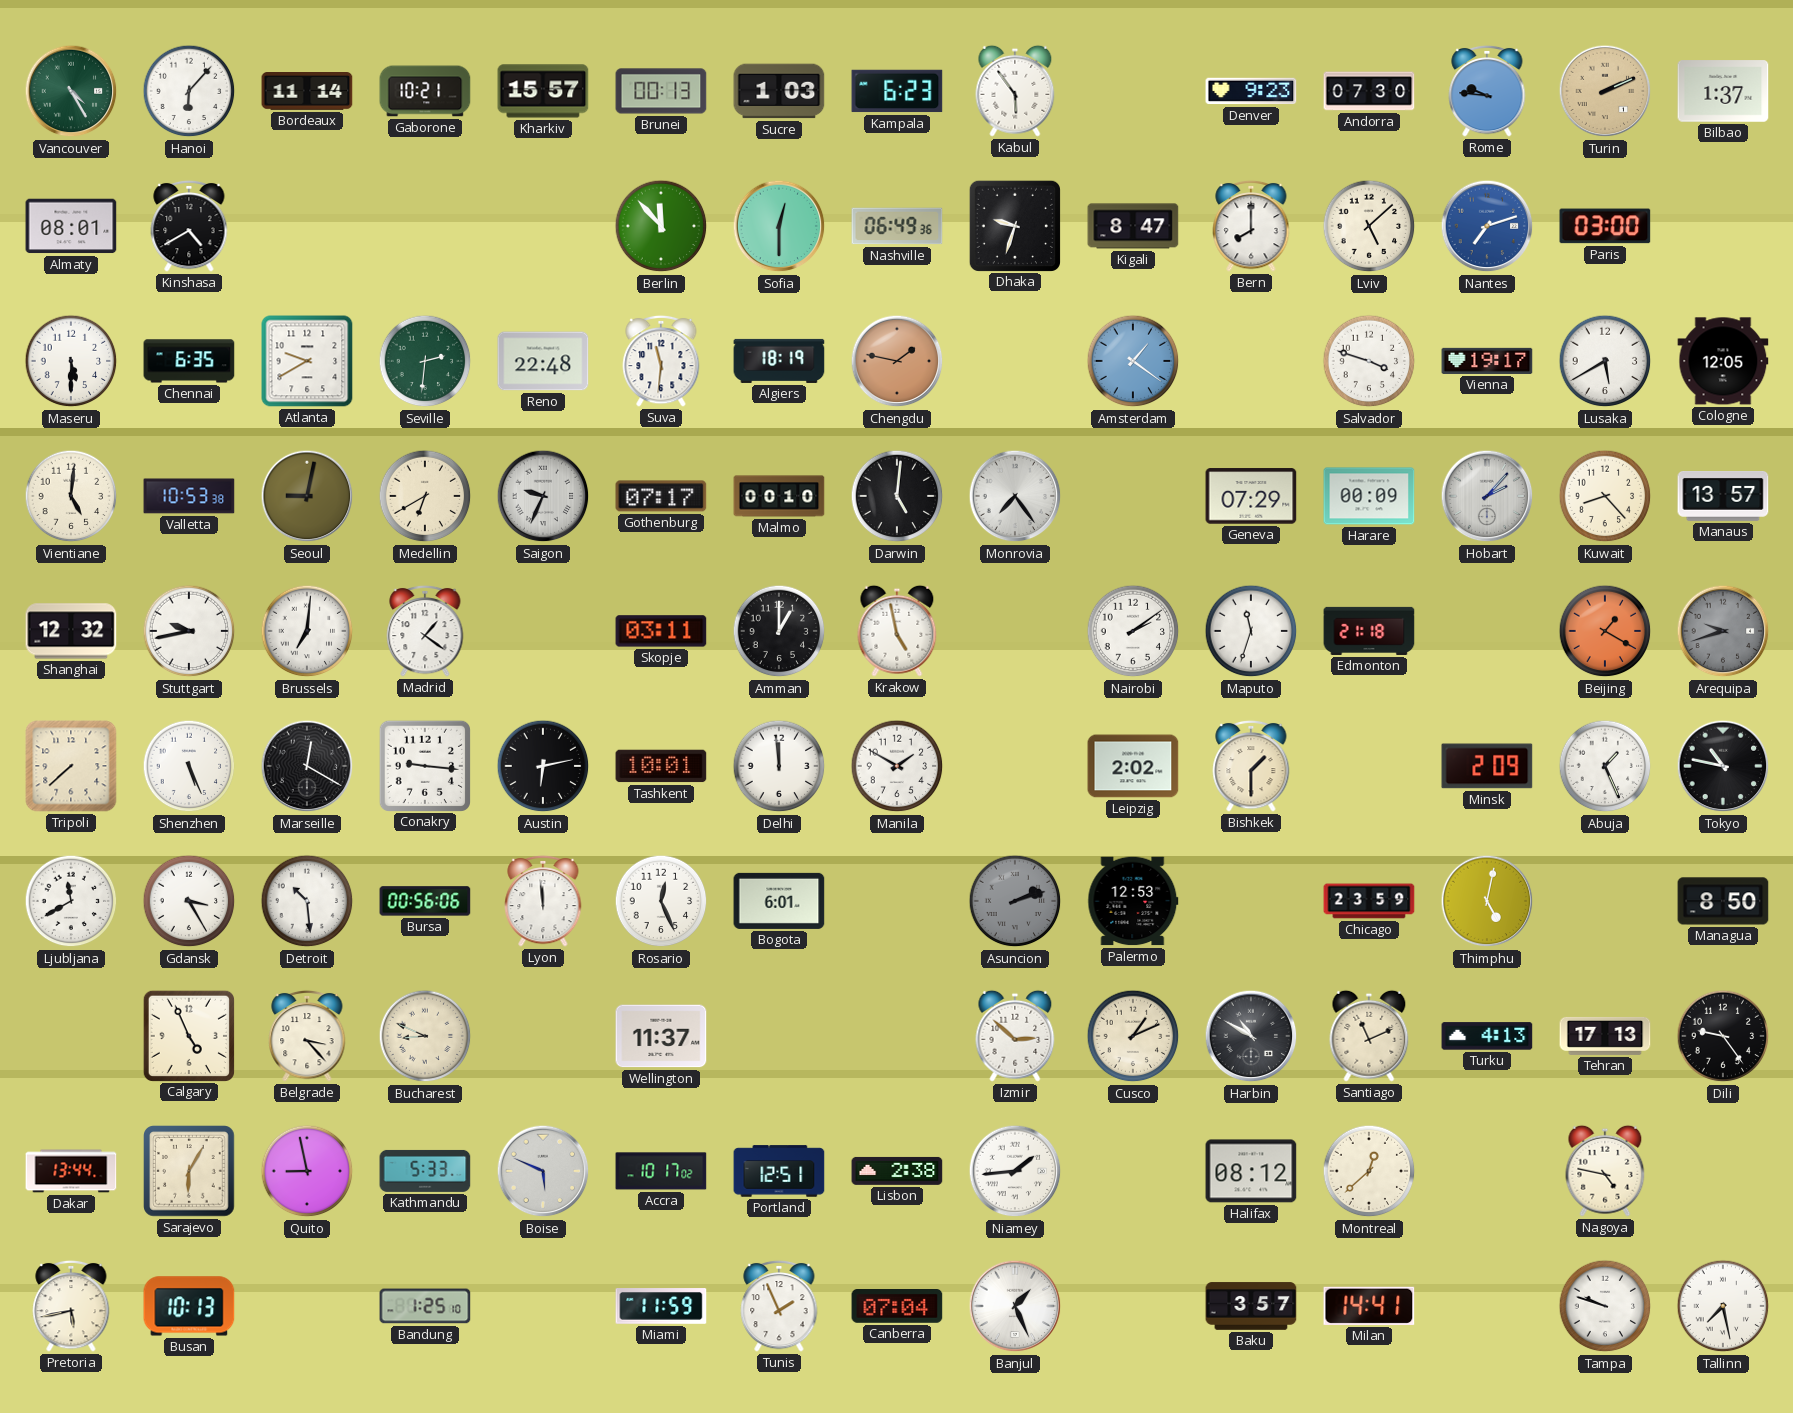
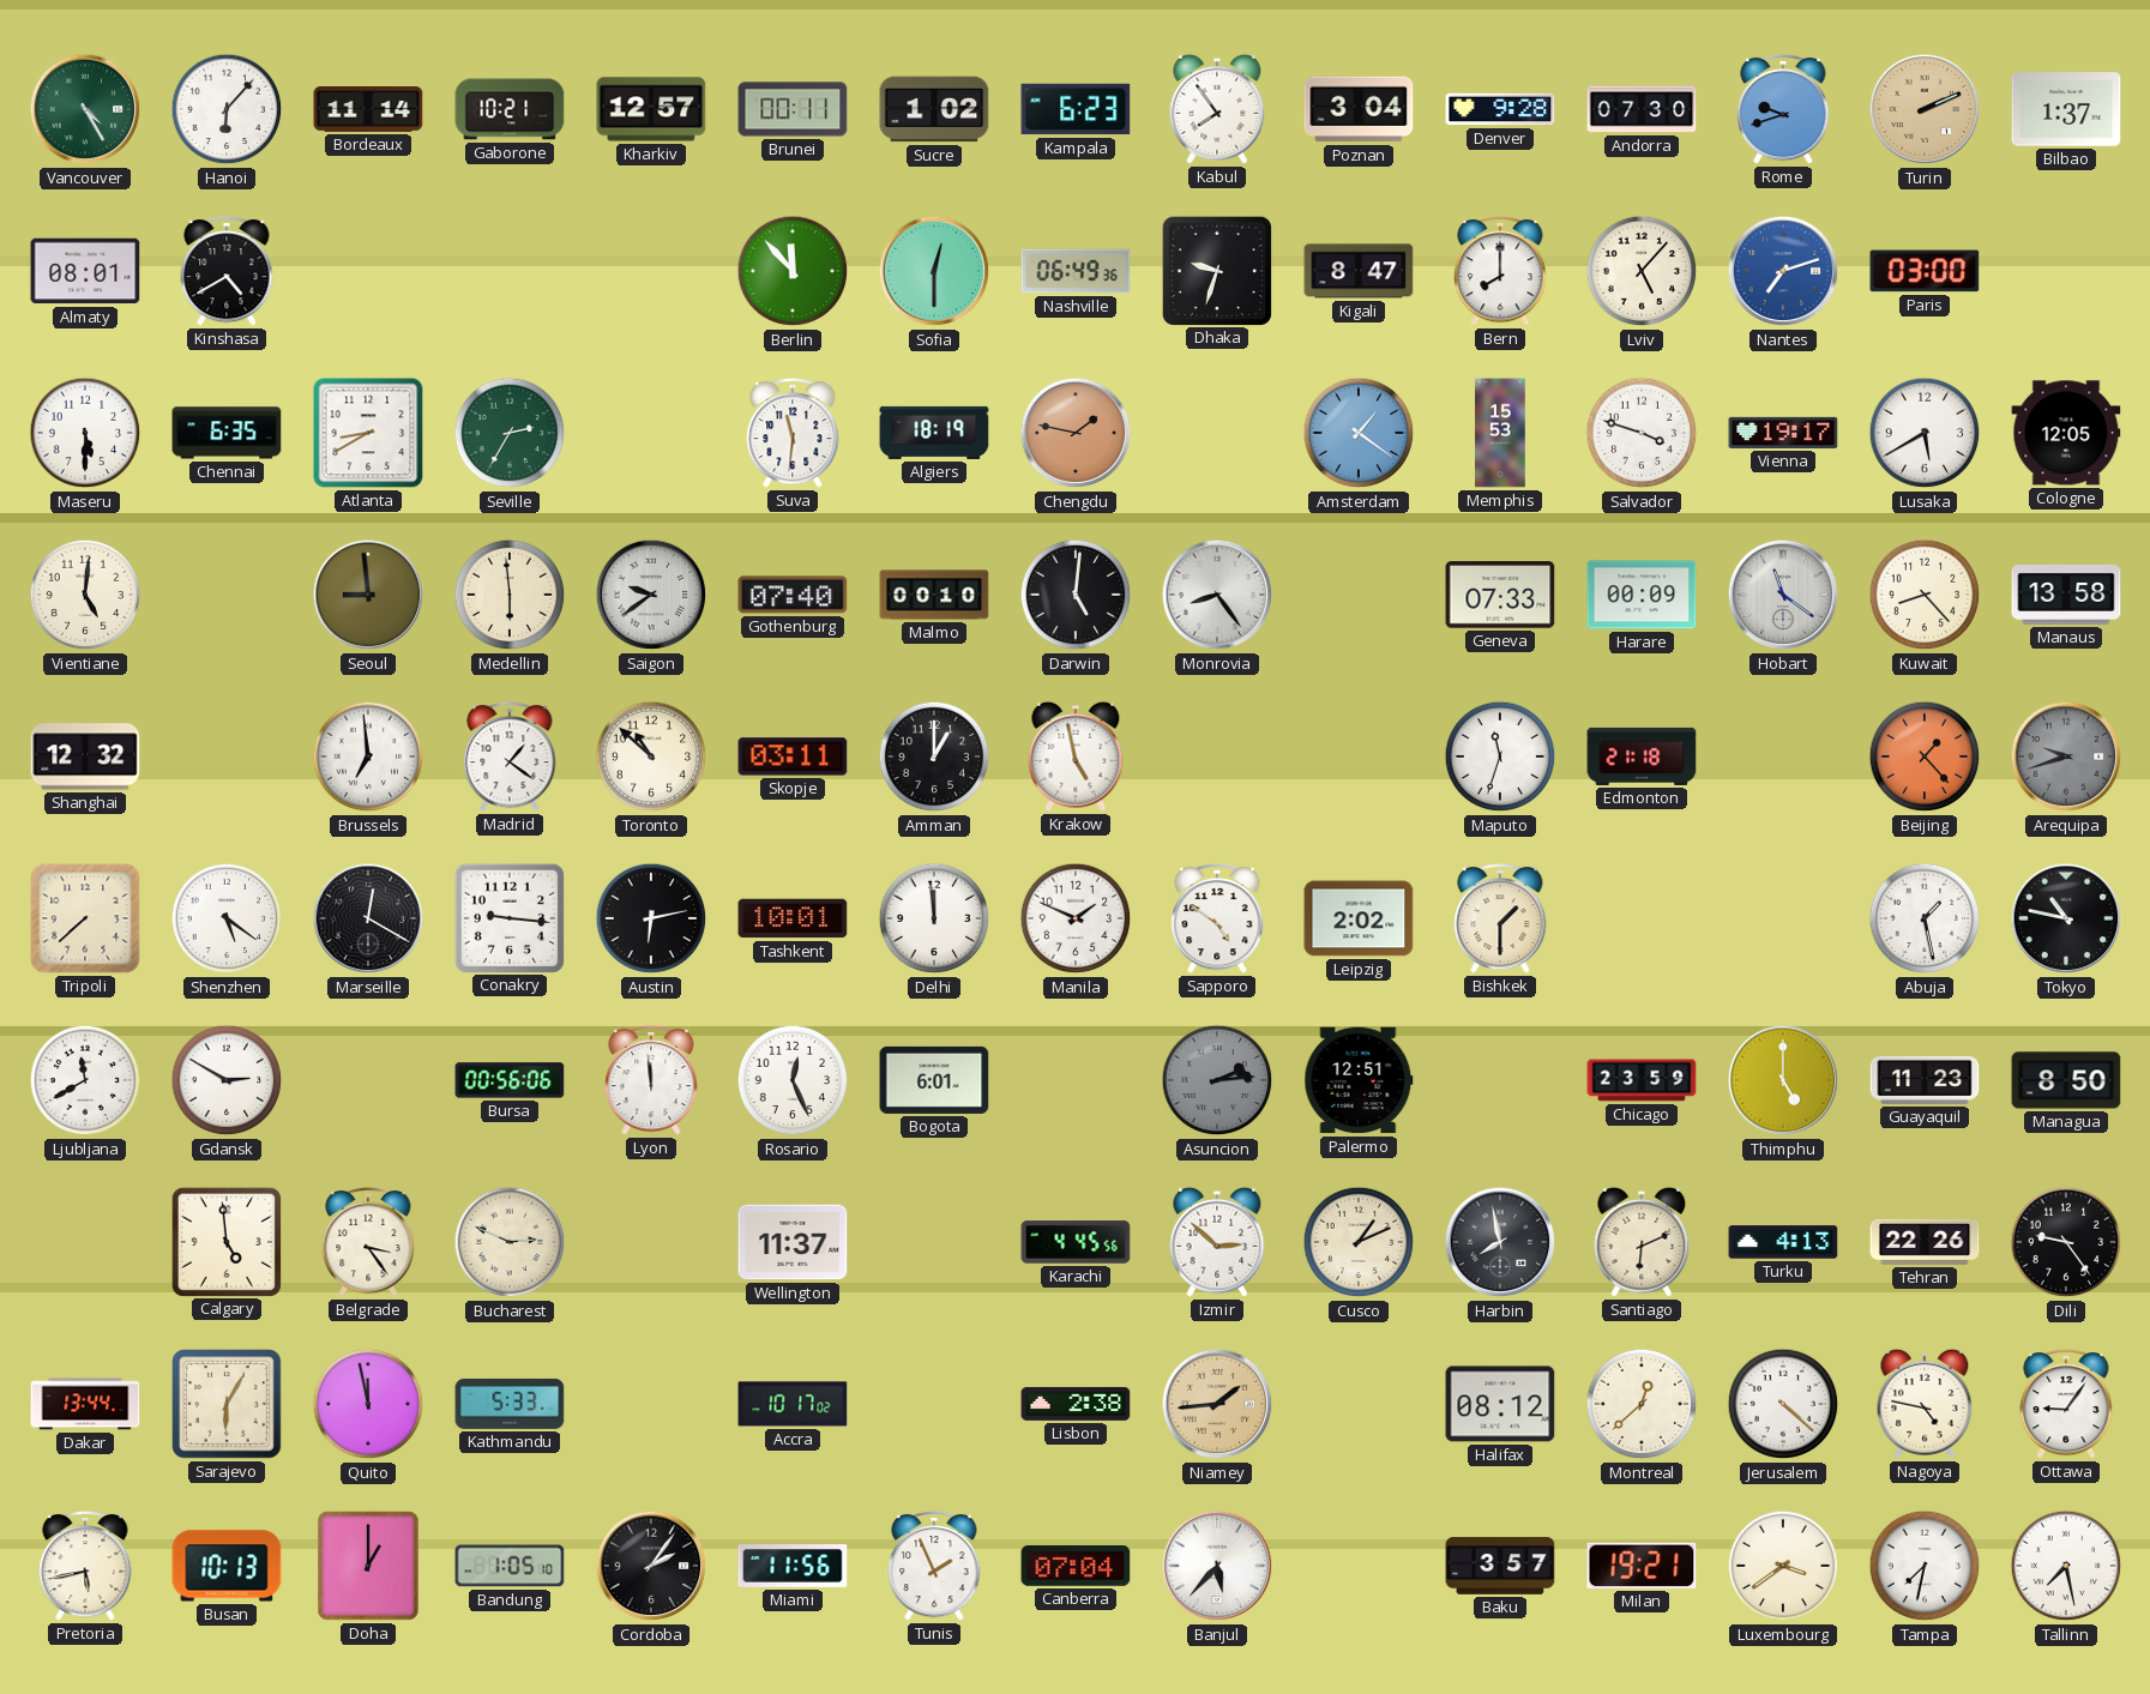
Kharkiv: 15:57 -> 12:57
Brunei: 00:13 -> 00:11
Sucre: 1:03 -> 1:02
Kabul: 5:54 -> 7:54
Poznan: none -> 3:04
Denver: 9:23 -> 9:28
Rome: 9:46 -> 9:42
Lviv: 5:08 -> 5:07
Atlanta: 9:40 -> 8:40
Seville: 2:31 -> 2:35
Reno: 22:48 -> none
Memphis: none -> 15:53
Valletta: 10:53 -> none
Seoul: 9:02 -> 8:59
Medellin: 6:40 -> 5:59
Saigon: 9:34 -> 9:39
Gothenburg: 07:17 -> 07:40
Monrovia: 7:24 -> 8:24
Geneva: 07:29 -> 07:33
Hobart: 2:07 -> 11:21
Manaus: 13:57 -> 13:58
Stuttgart: 9:43 -> none
Brussels: 7:01 -> 6:59
Toronto: none -> 10:52
Nairobi: 2:09 -> none
Beijing: 1:20 -> 1:23
Shenzhen: 5:26 -> 5:21
Manila: 1:50 -> 1:49
Sapporo: none -> 4:51
Minsk: 2:09 -> none
Abuja: 1:26 -> 1:28
Gdansk: 3:25 -> 2:50
Detroit: 10:29 -> none
Asuncion: 2:12 -> 2:14
Palermo: 12:53 -> 12:51
Thimphu: 5:02 -> 5:00
Guayaquil: none -> 11:23
Calgary: 4:56 -> 4:59
Belgrade: 3:23 -> 3:24
Bucharest: 8:49 -> 2:49
Karachi: none -> 4:45
Harbin: 10:50 -> 7:58
Santiago: 11:11 -> 6:11
Tehran: 17:13 -> 22:26
Quito: 8:58 -> 11:58
Boise: 5:49 -> none
Portland: 12:51 -> none
Niamey dial: white -> champagne
Jerusalem: none -> 4:22
Ottawa: none -> 9:06
Doha: none -> 1:00
Bandung: 1:25 -> 1:05
Cordoba: none -> 2:06
Miami: 11:59 -> 11:56
Banjul: 1:26 -> 5:37
Milan: 14:41 -> 19:21
Luxembourg: none -> 3:39
Tampa: 9:48 -> 7:32
